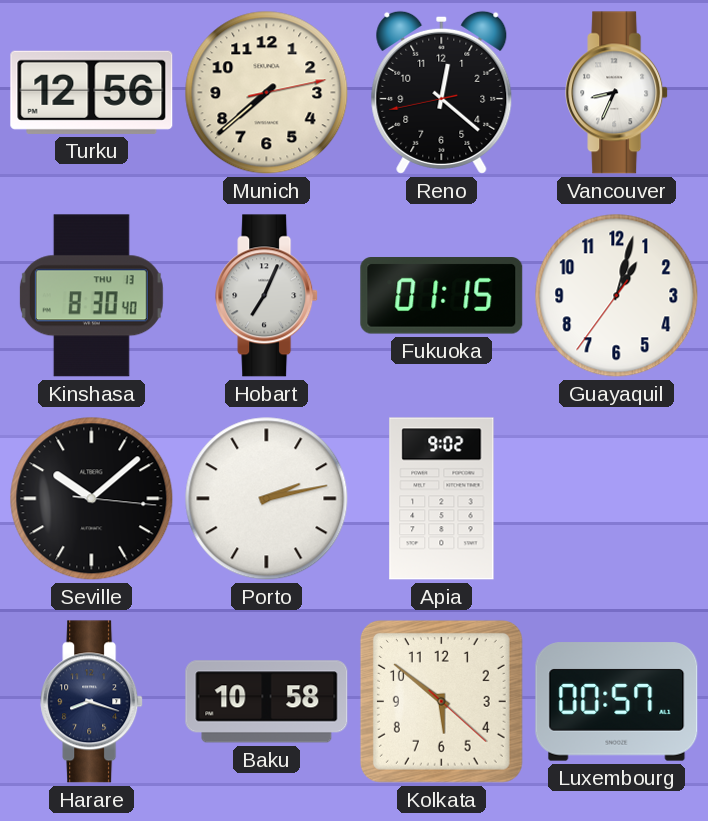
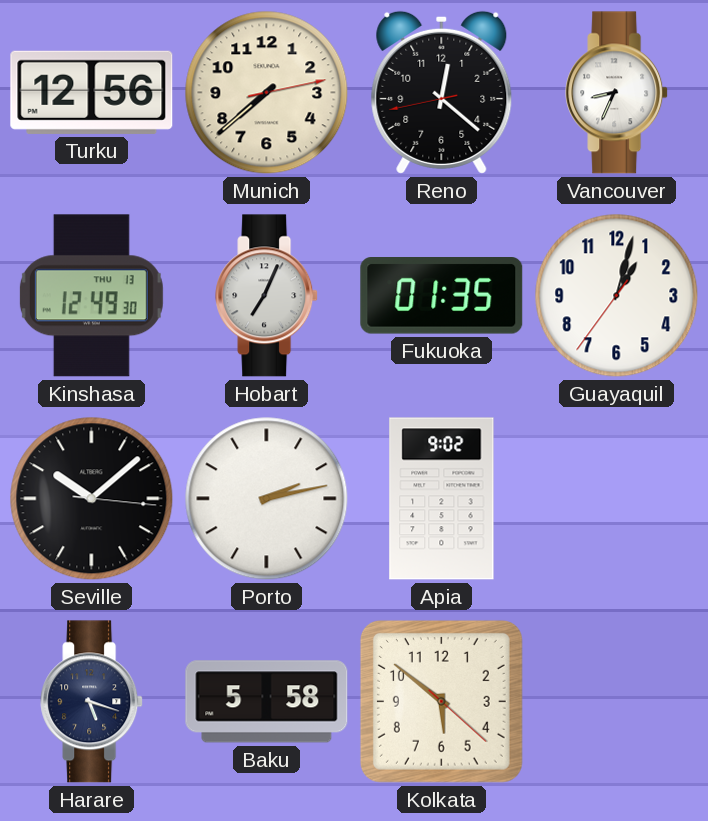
Kinshasa: 8:30 -> 12:49
Fukuoka: 01:15 -> 01:35
Harare: 8:18 -> 5:18
Baku: 10:58 -> 5:58
Luxembourg: 00:57 -> none
